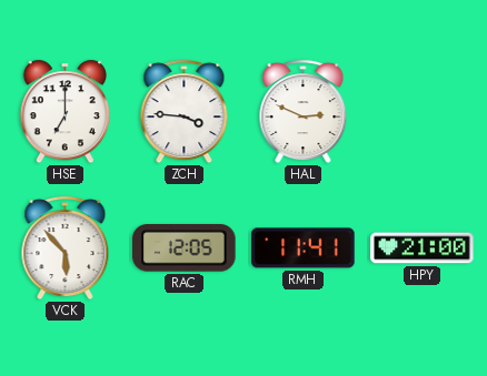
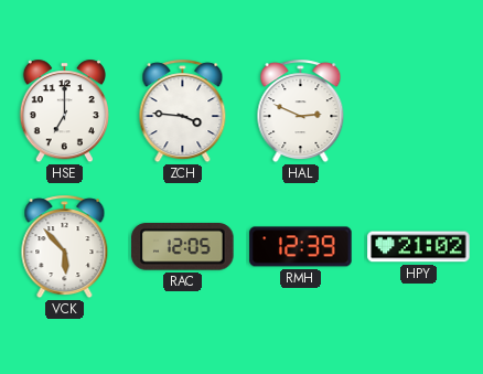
RMH: 11:41 -> 12:39
HPY: 21:00 -> 21:02
